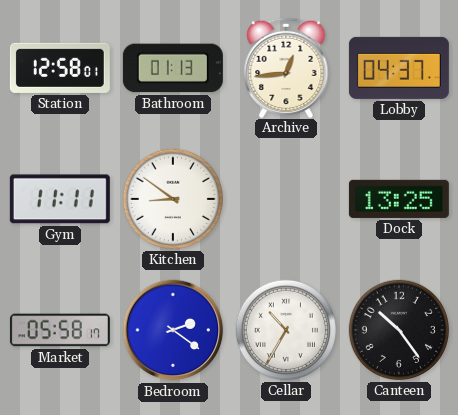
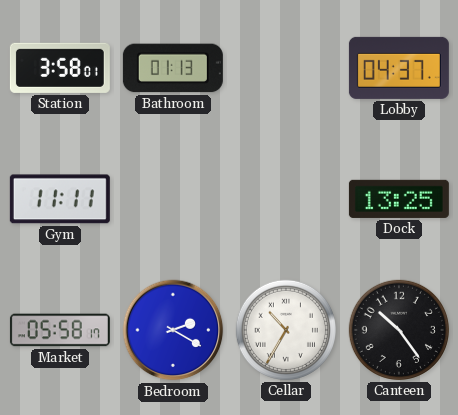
Station: 12:58 -> 3:58
Archive: 12:44 -> none
Kitchen: 8:51 -> none
Bedroom: 2:21 -> 2:20
